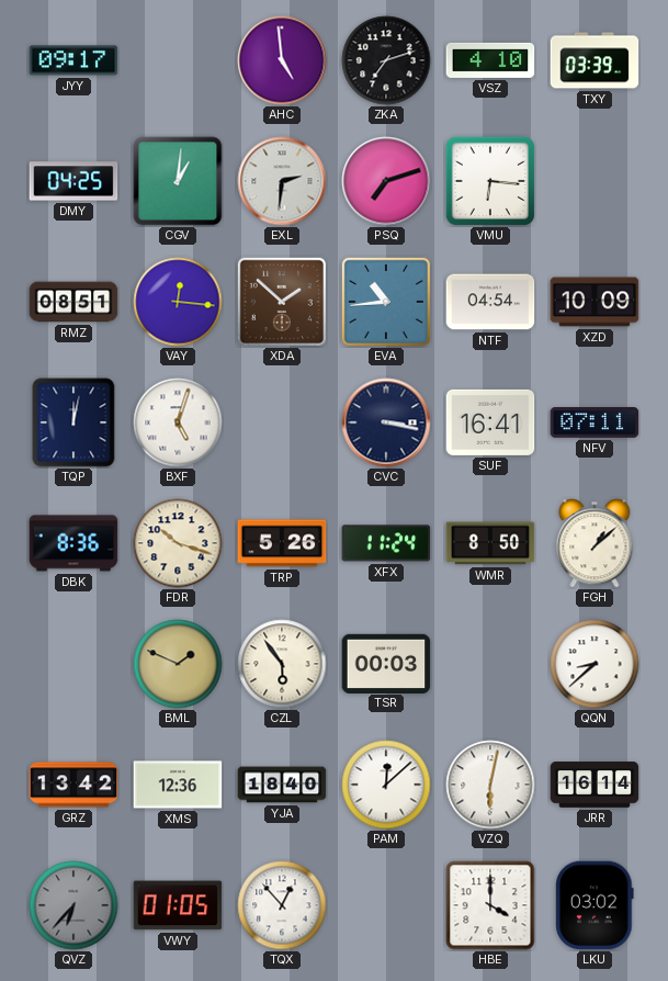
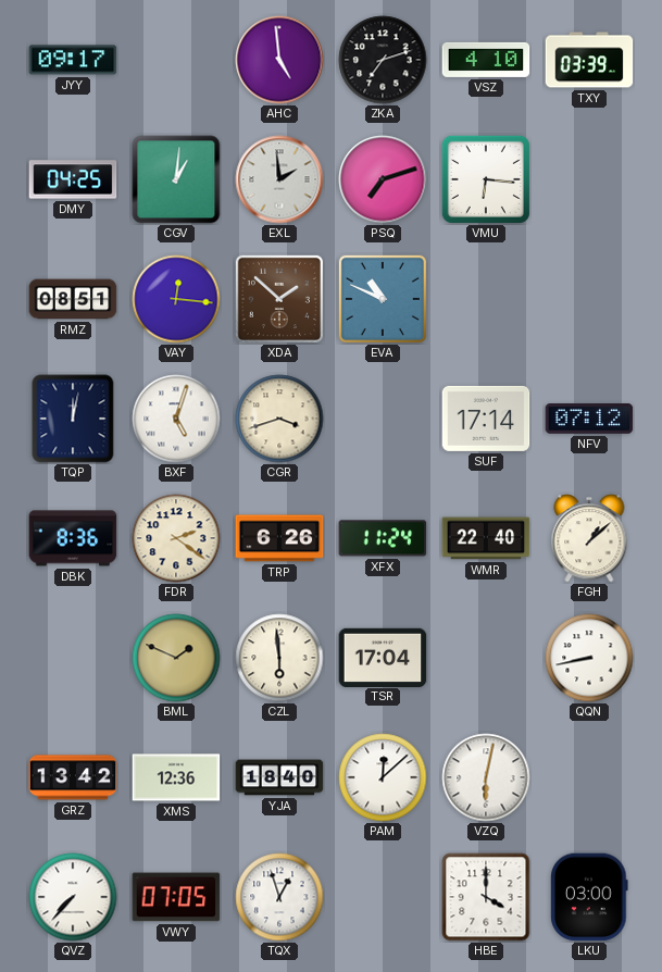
EXL: 2:31 -> 1:59
EVA: 10:44 -> 10:49
NTF: 04:54 -> none
XZD: 10:09 -> none
CGR: none -> 3:42
CVC: 3:17 -> none
SUF: 16:41 -> 17:14
NFV: 07:11 -> 07:12
FDR: 10:18 -> 2:21
TRP: 5:26 -> 6:26
WMR: 8:50 -> 22:40
CZL: 5:54 -> 5:59
TSR: 00:03 -> 17:04
QQN: 8:38 -> 8:43
JRR: 16:14 -> none
QVZ: 6:37 -> 7:37
QVZ dial: grey -> white
VWY: 01:05 -> 07:05
TQX: 12:53 -> 12:57
LKU: 03:02 -> 03:00
